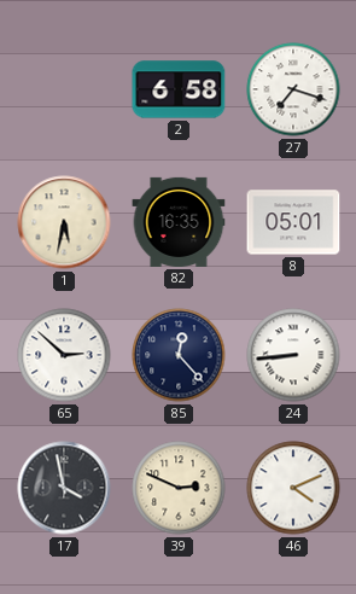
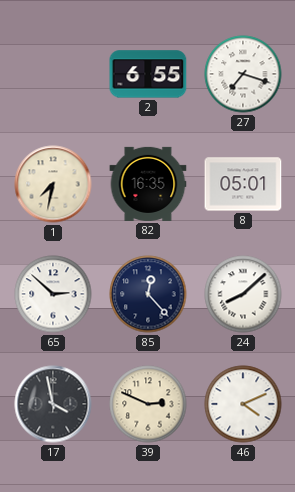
2: 6:58 -> 6:55
1: 5:32 -> 7:32
24: 8:44 -> 8:08
